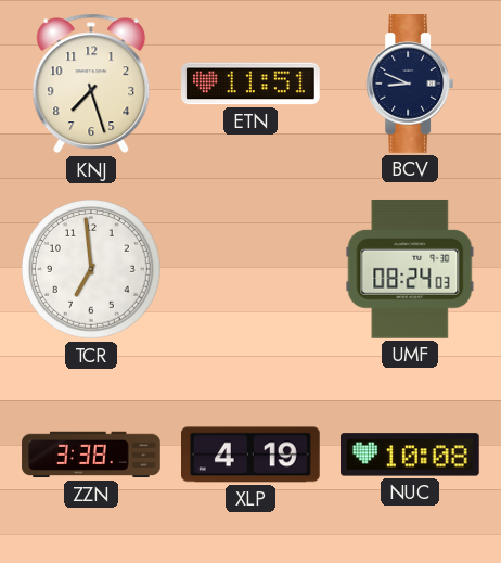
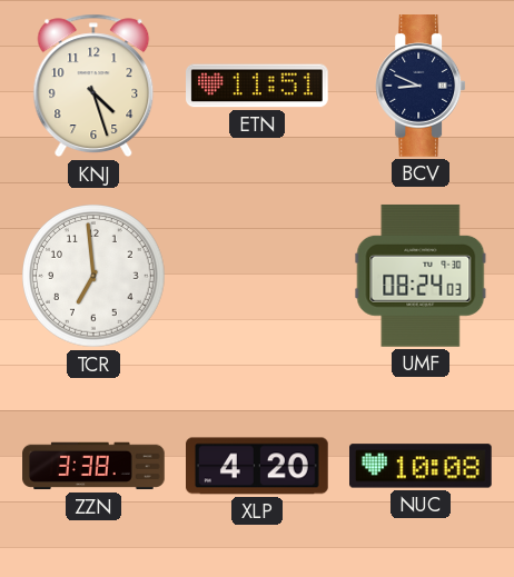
KNJ: 7:27 -> 4:27
XLP: 4:19 -> 4:20
